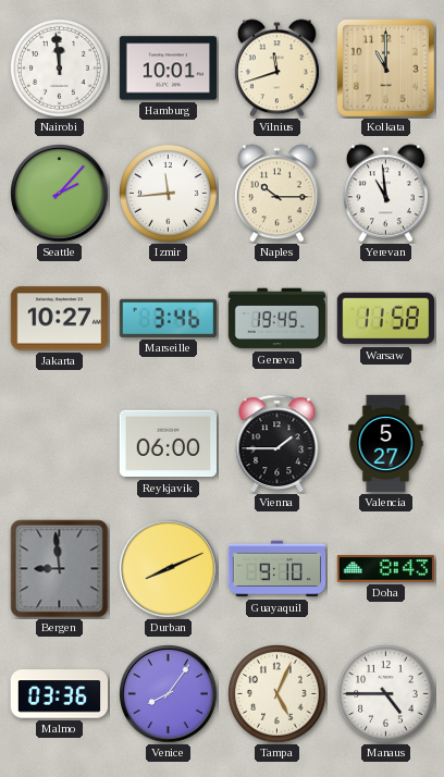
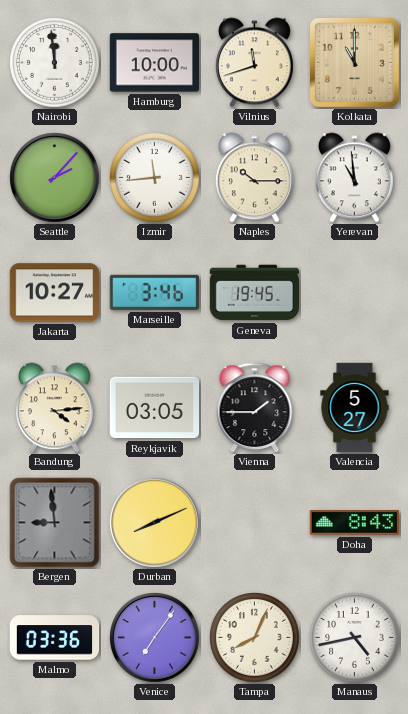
Hamburg: 10:01 -> 10:00
Warsaw: 11:58 -> none
Bandung: none -> 4:14
Reykjavik: 06:00 -> 03:05
Guayaquil: 9:10 -> none
Venice: 8:06 -> 7:06
Tampa: 5:04 -> 8:04
Manaus: 4:45 -> 4:43
